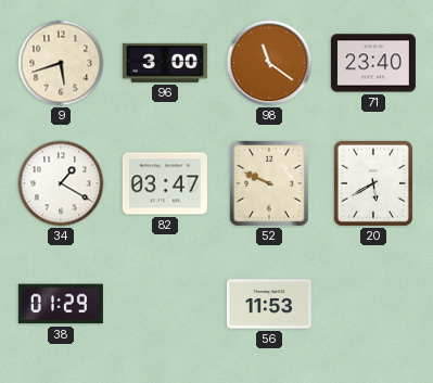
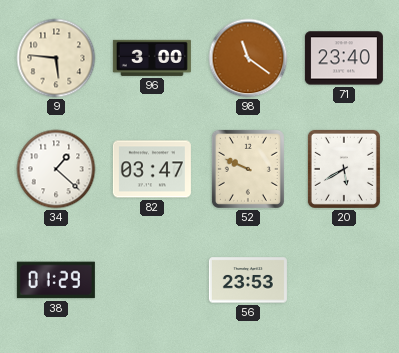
9: 5:42 -> 5:46
34: 1:20 -> 1:22
56: 11:53 -> 23:53
